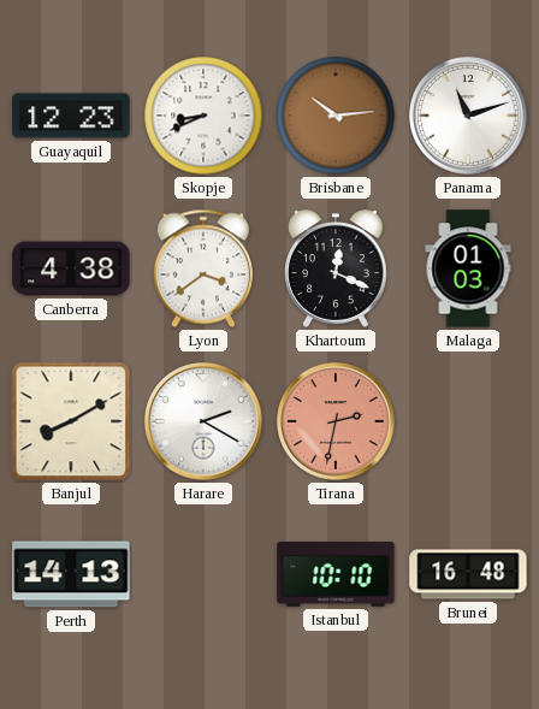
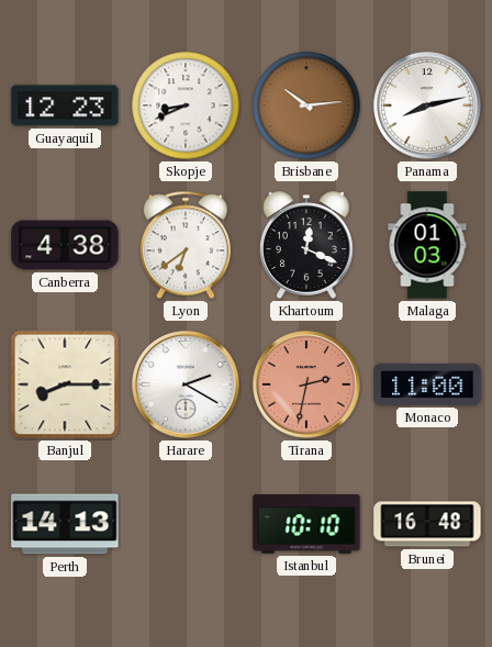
Panama: 11:12 -> 8:13
Lyon: 3:39 -> 6:39
Banjul: 8:10 -> 8:15
Monaco: none -> 11:00
